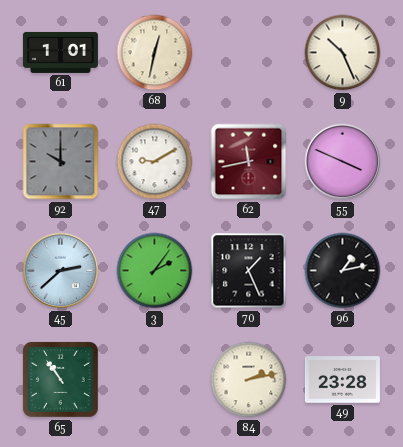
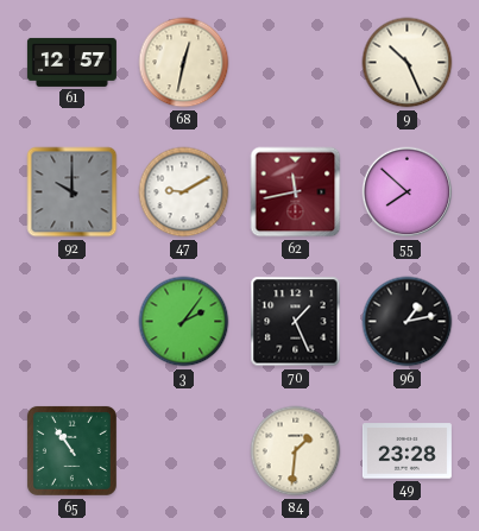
61: 1:01 -> 12:57
55: 3:49 -> 7:52
45: 2:38 -> none
84: 2:13 -> 1:31
